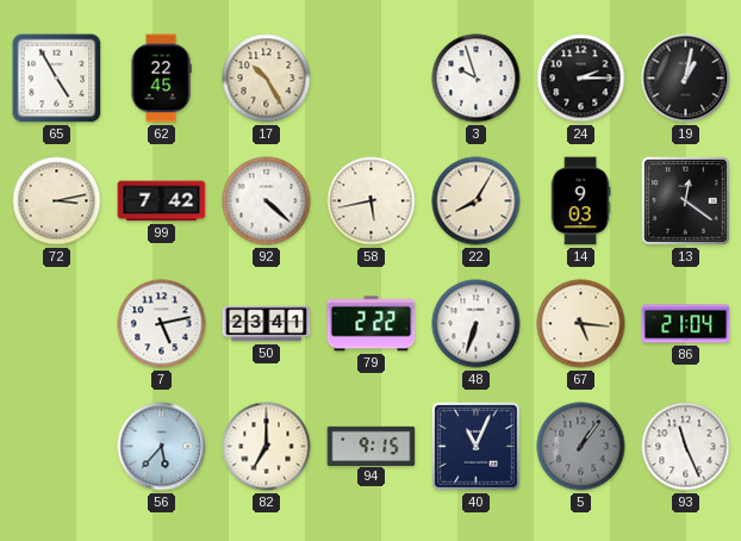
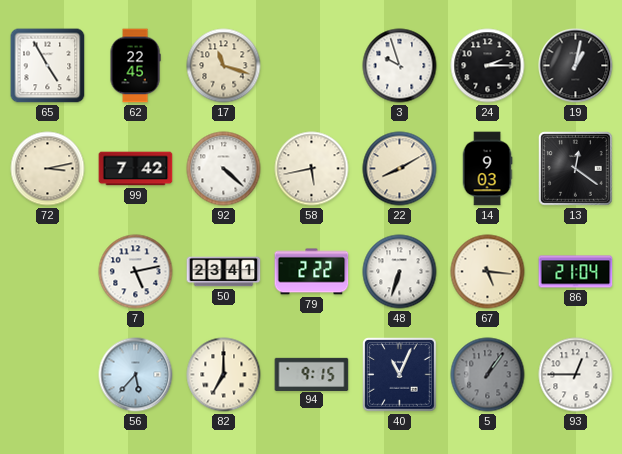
17: 10:25 -> 11:18
22: 8:05 -> 8:10
93: 11:26 -> 12:45
